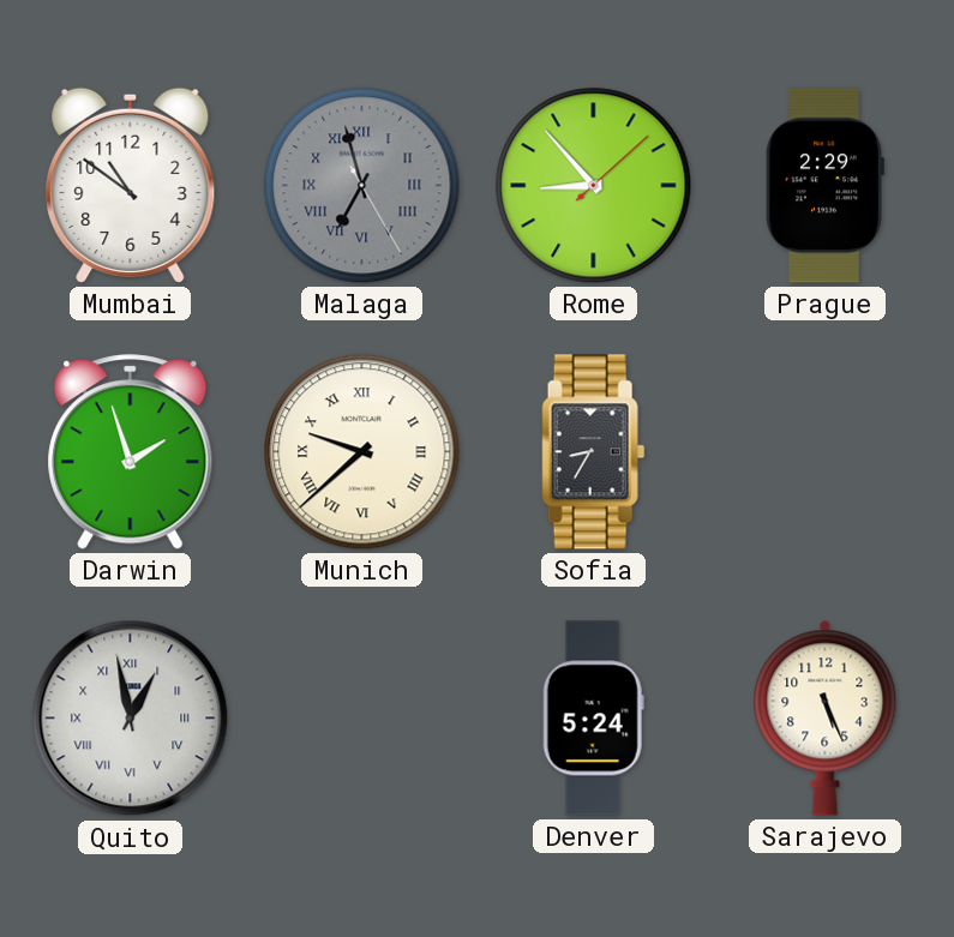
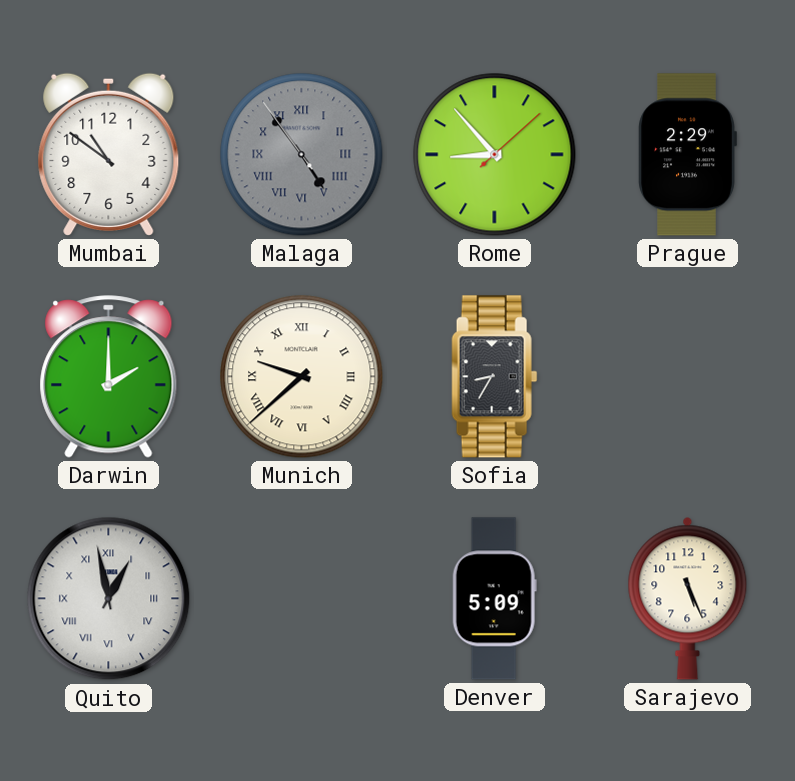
Malaga: 6:57 -> 4:53
Darwin: 1:57 -> 2:00
Denver: 5:24 -> 5:09
